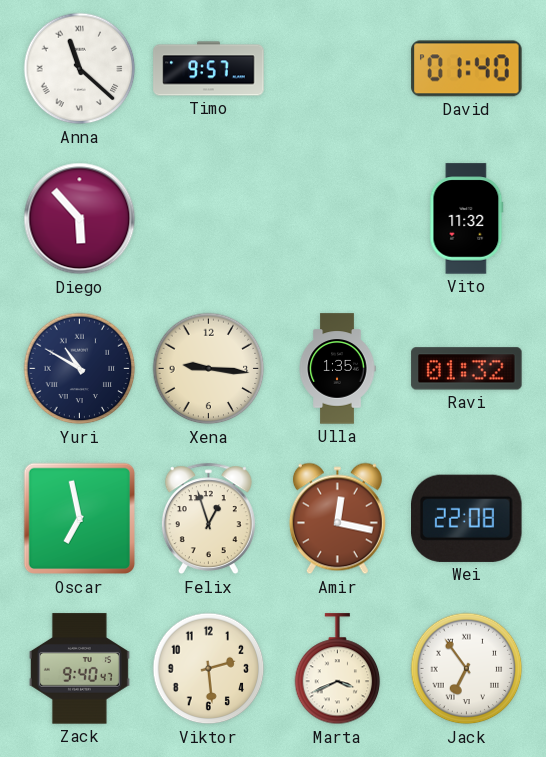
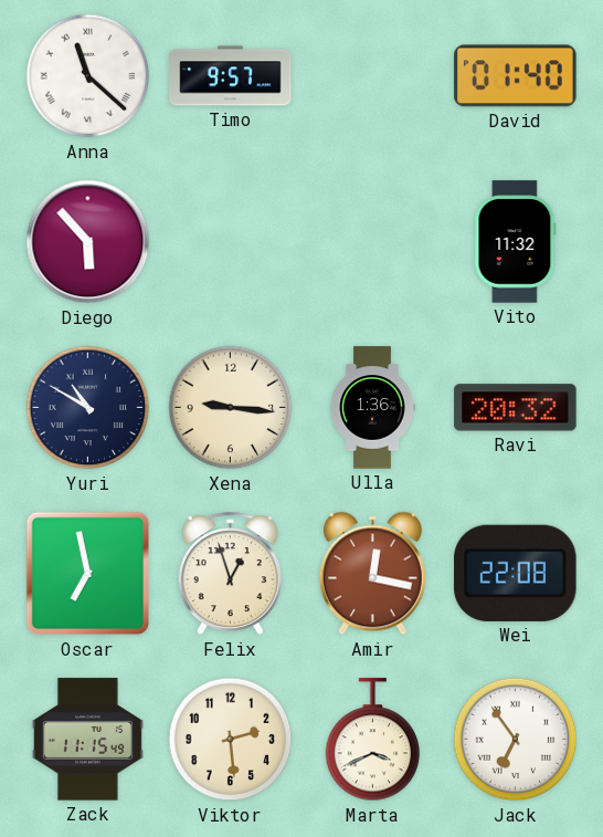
Ulla: 1:35 -> 1:36
Ravi: 01:32 -> 20:32
Zack: 9:40 -> 11:15
